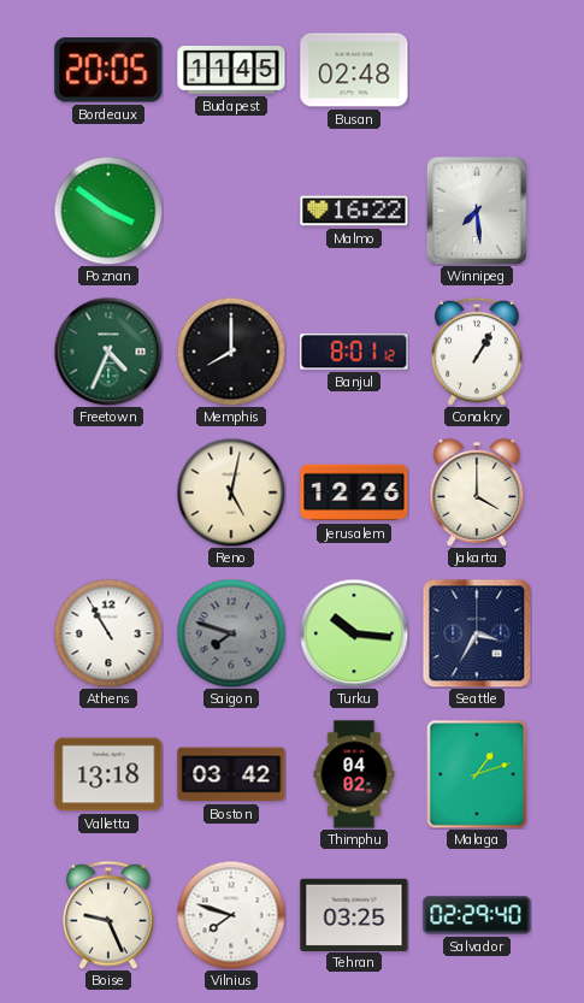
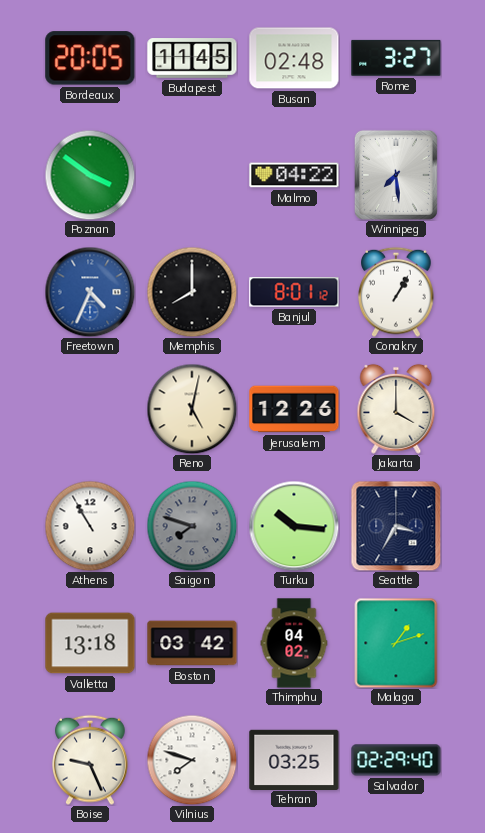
Rome: none -> 3:27
Malmo: 16:22 -> 04:22
Freetown dial: green -> blue
